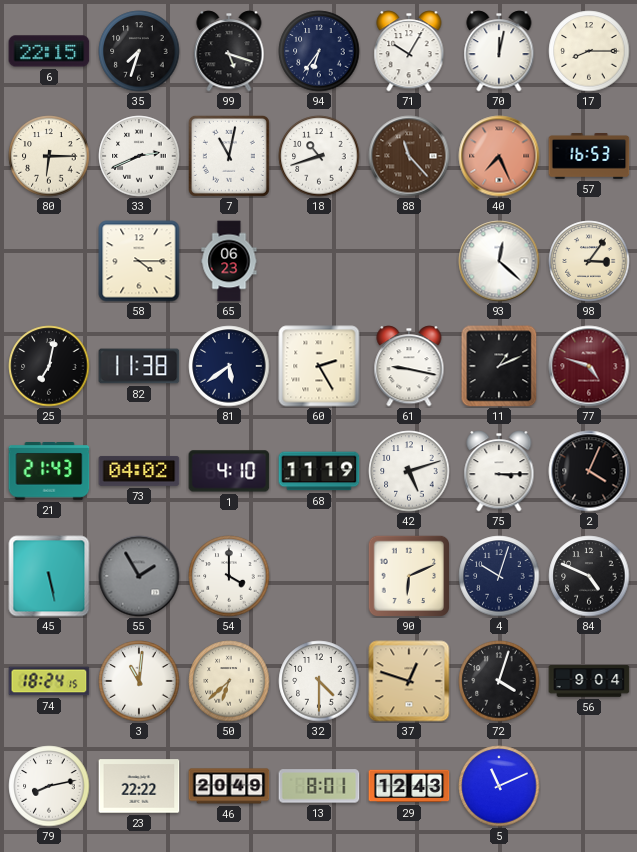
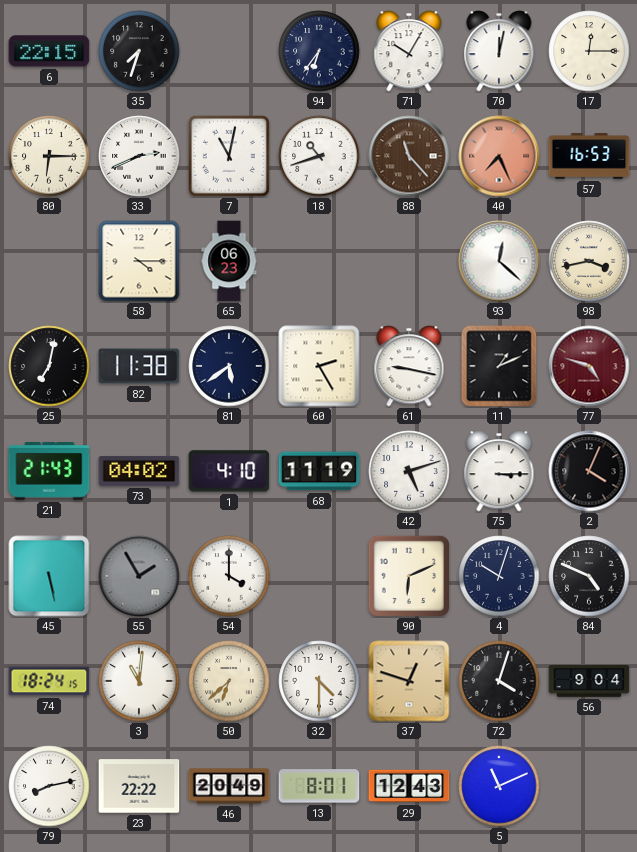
99: 5:18 -> none
17: 8:15 -> 12:15
98: 3:06 -> 3:43
